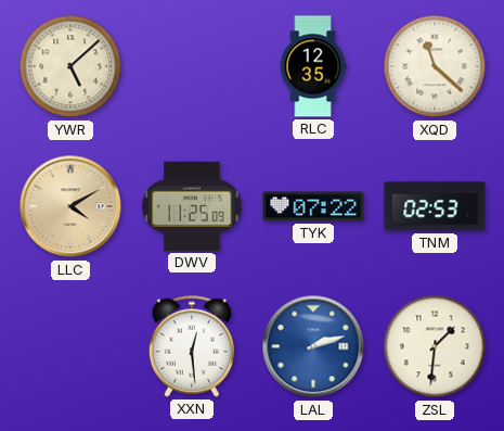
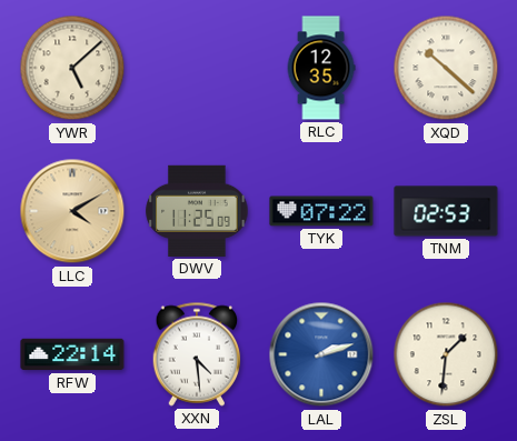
XQD: 11:22 -> 10:22
RFW: none -> 22:14
XXN: 12:29 -> 4:29
